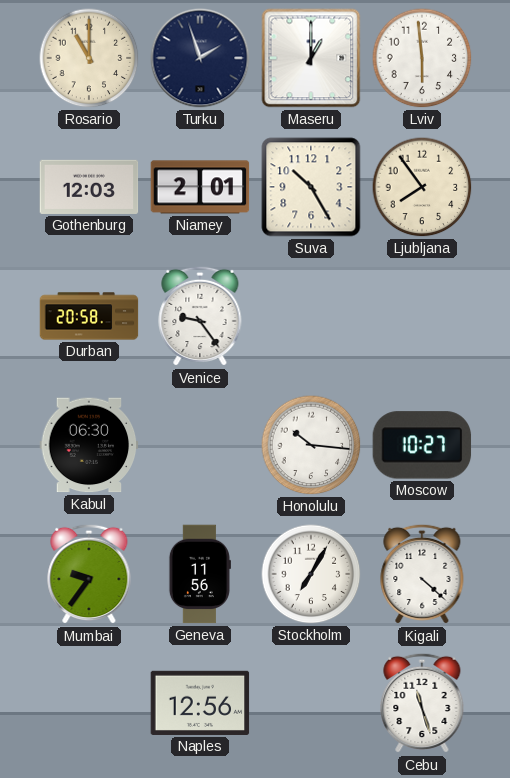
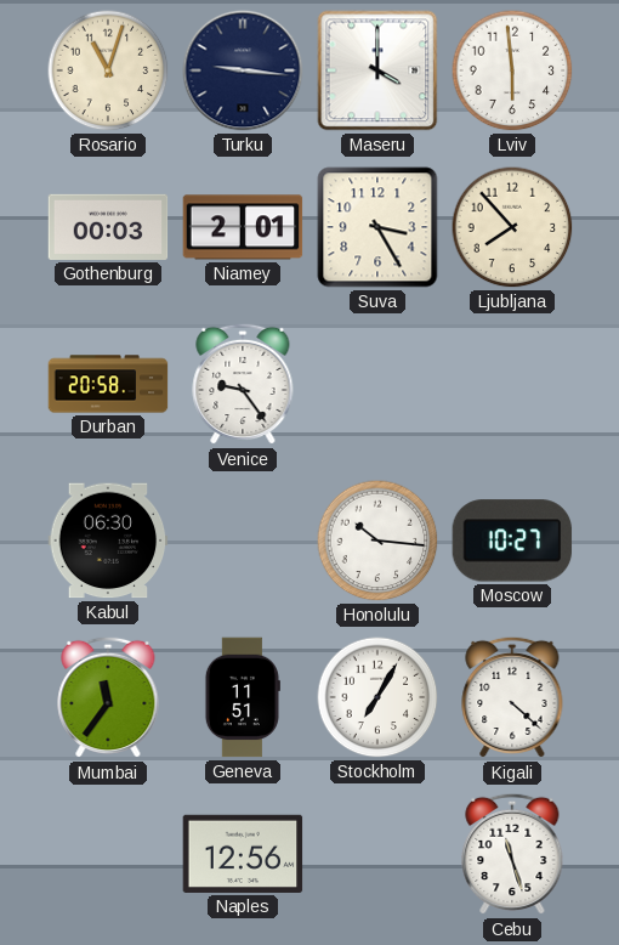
Rosario: 11:00 -> 11:03
Turku: 1:57 -> 9:16
Maseru: 1:00 -> 4:00
Gothenburg: 12:03 -> 00:03
Suva: 10:25 -> 3:25
Ljubljana: 7:54 -> 7:53
Mumbai: 9:36 -> 11:36
Geneva: 11:56 -> 11:51
